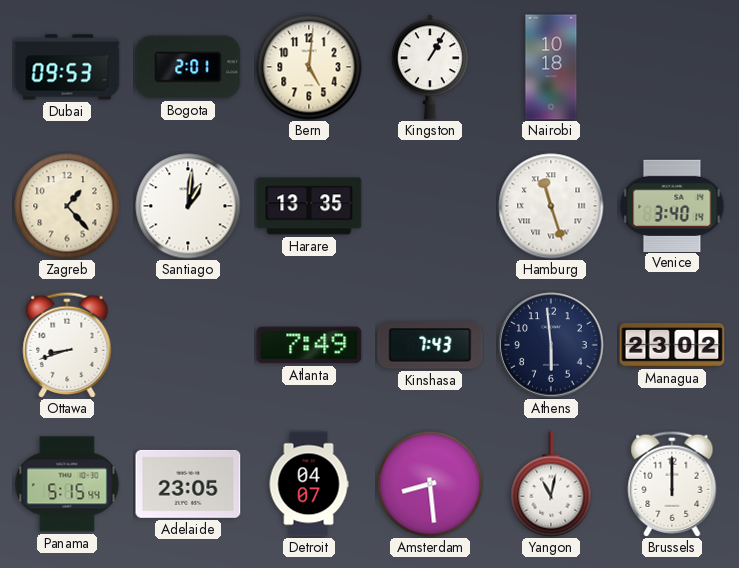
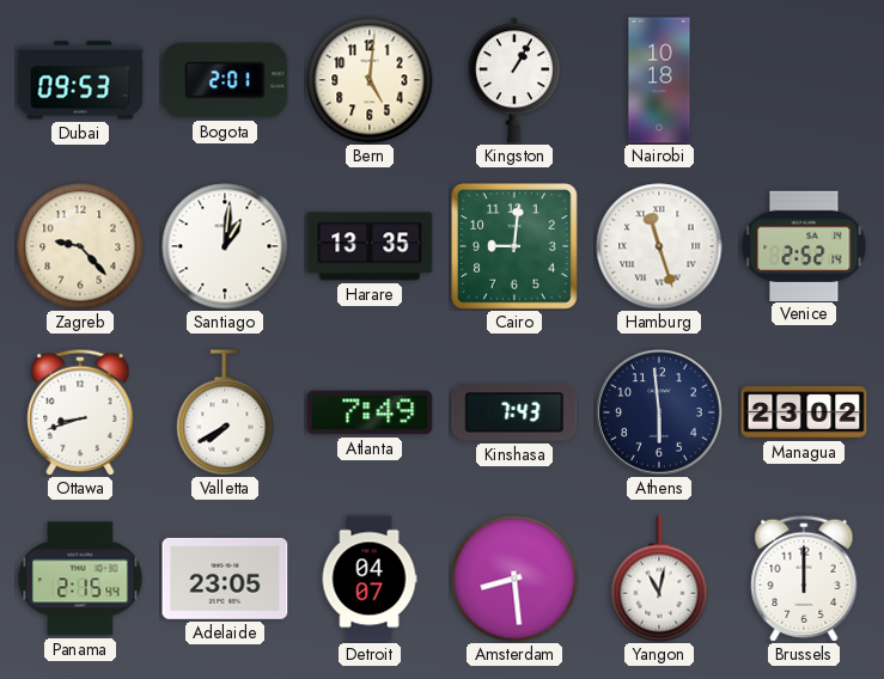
Zagreb: 1:23 -> 9:23
Cairo: none -> 9:01
Venice: 3:40 -> 2:52
Valletta: none -> 7:40
Panama: 5:15 -> 2:15
